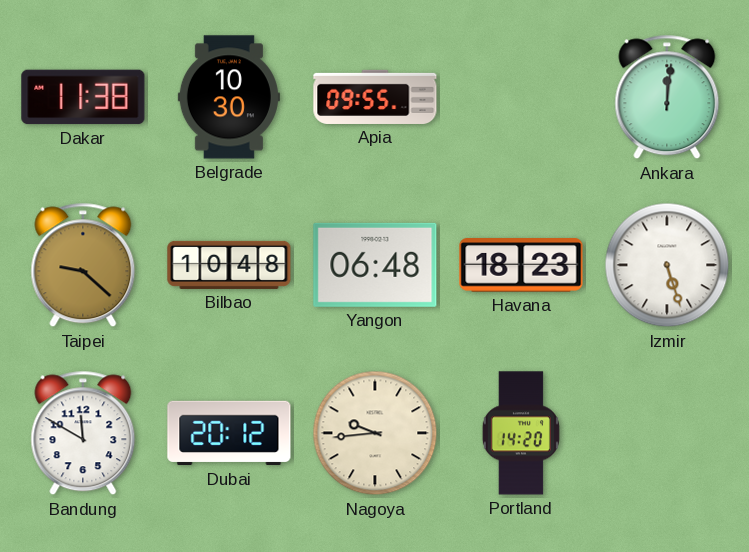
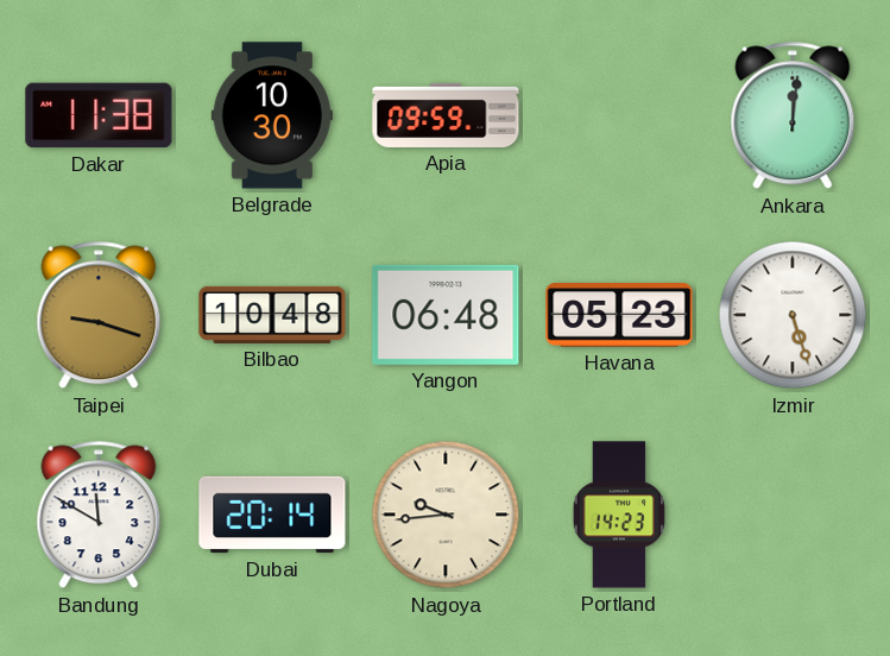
Apia: 09:55 -> 09:59
Taipei: 9:22 -> 9:18
Havana: 18:23 -> 05:23
Dubai: 20:12 -> 20:14
Portland: 14:20 -> 14:23
